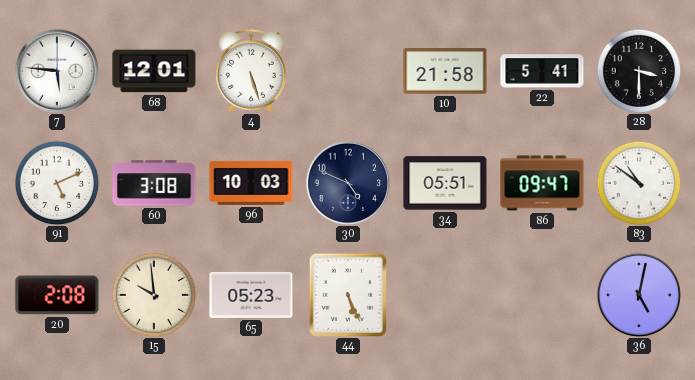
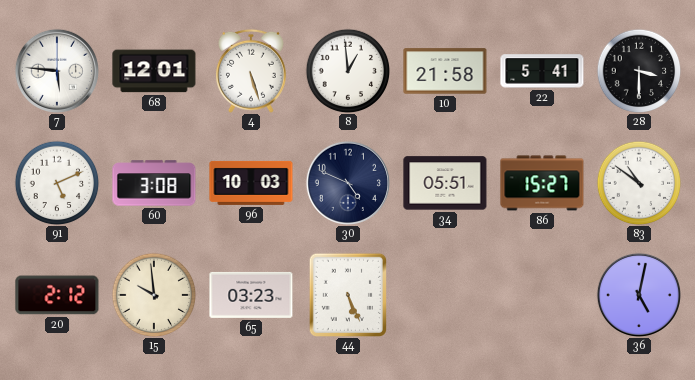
8: none -> 12:59
86: 09:47 -> 15:27
20: 2:08 -> 2:12
65: 05:23 -> 03:23
